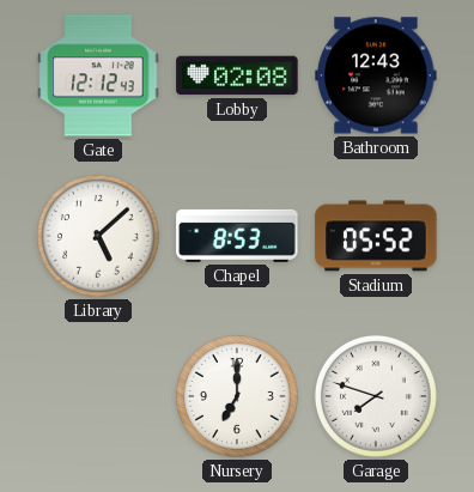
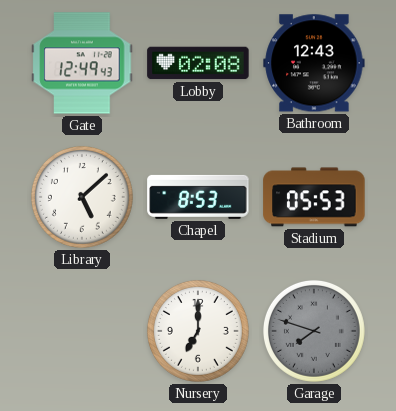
Gate: 12:12 -> 12:49
Stadium: 05:52 -> 05:53
Garage dial: white -> grey
